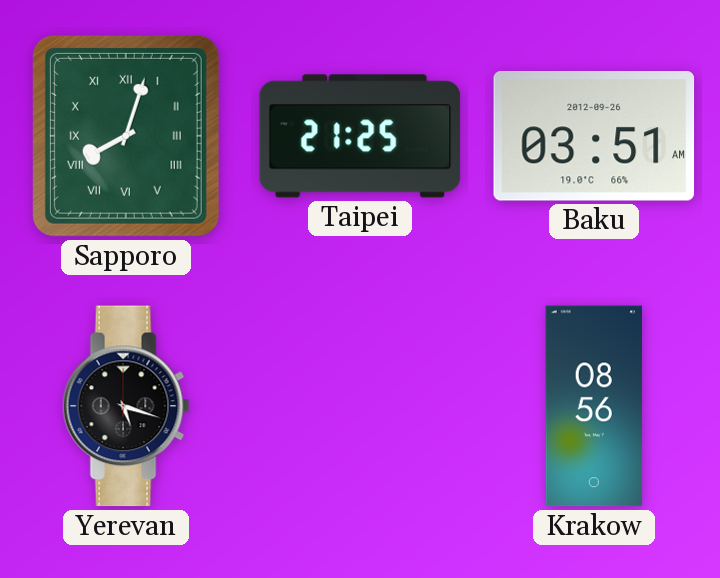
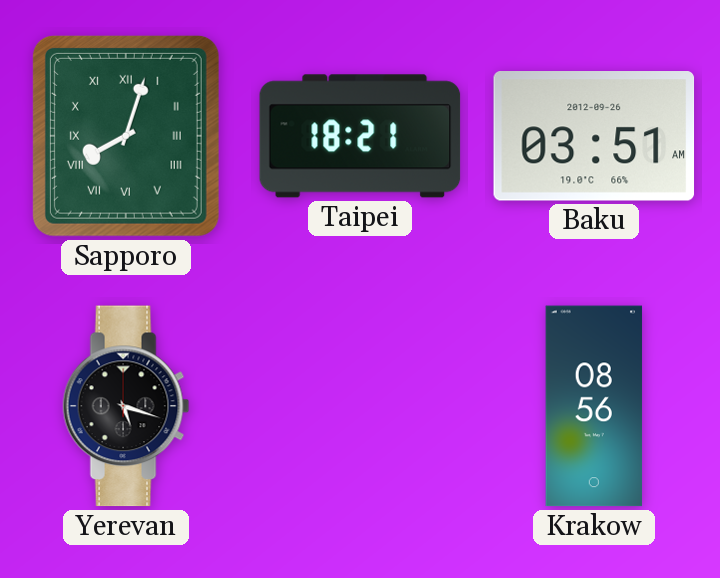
Taipei: 21:25 -> 18:21
